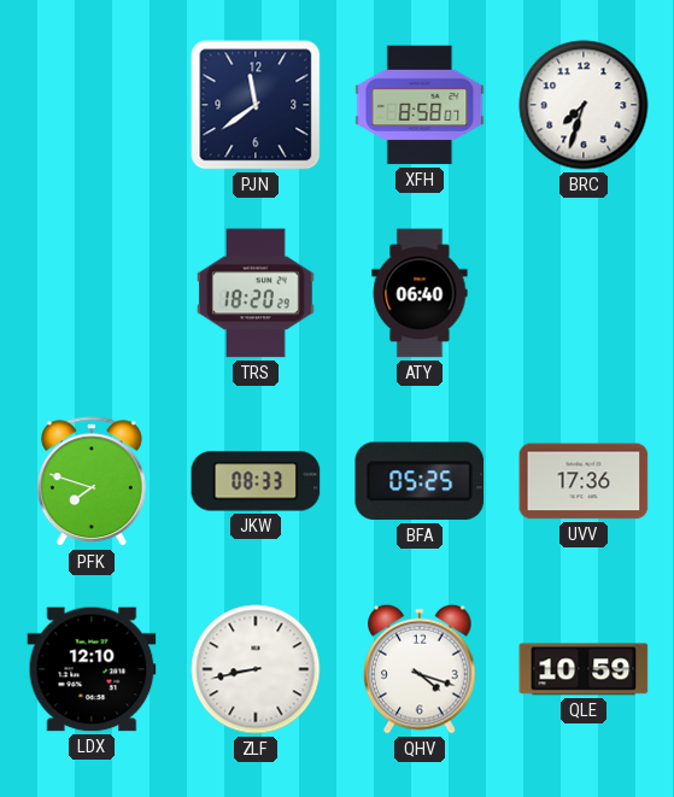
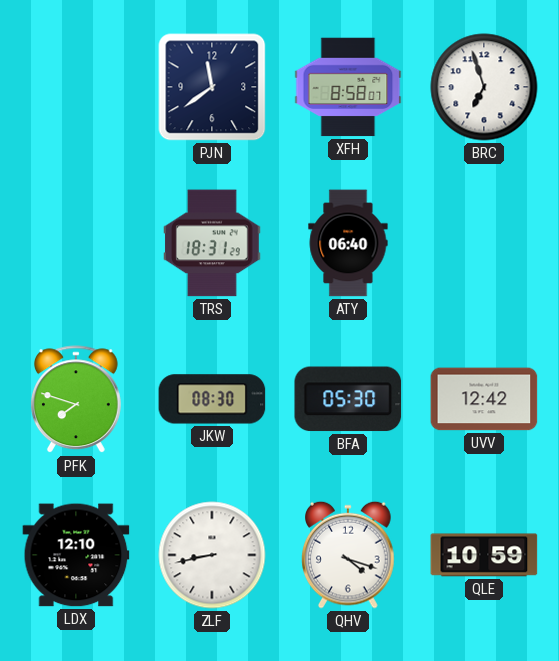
BRC: 7:33 -> 6:57
TRS: 18:20 -> 18:31
JKW: 08:33 -> 08:30
BFA: 05:25 -> 05:30
UVV: 17:36 -> 12:42
